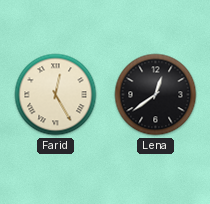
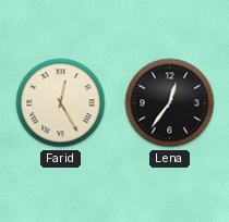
Lena: 12:39 -> 12:36
